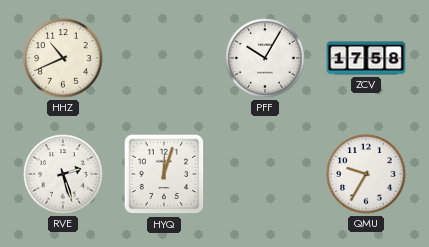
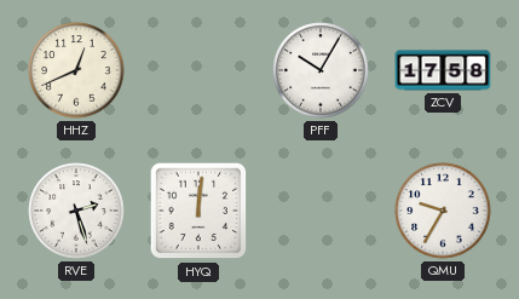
HHZ: 10:41 -> 12:41
HYQ: 12:03 -> 12:01
